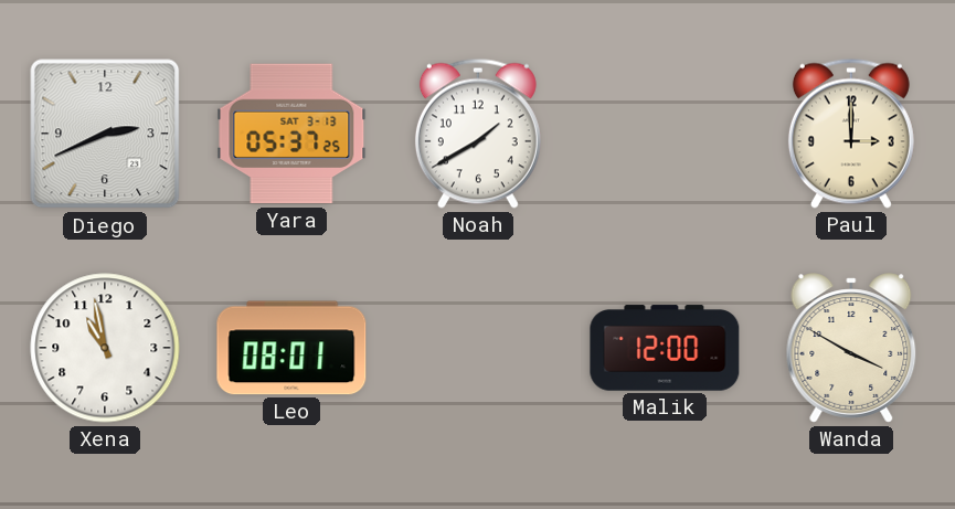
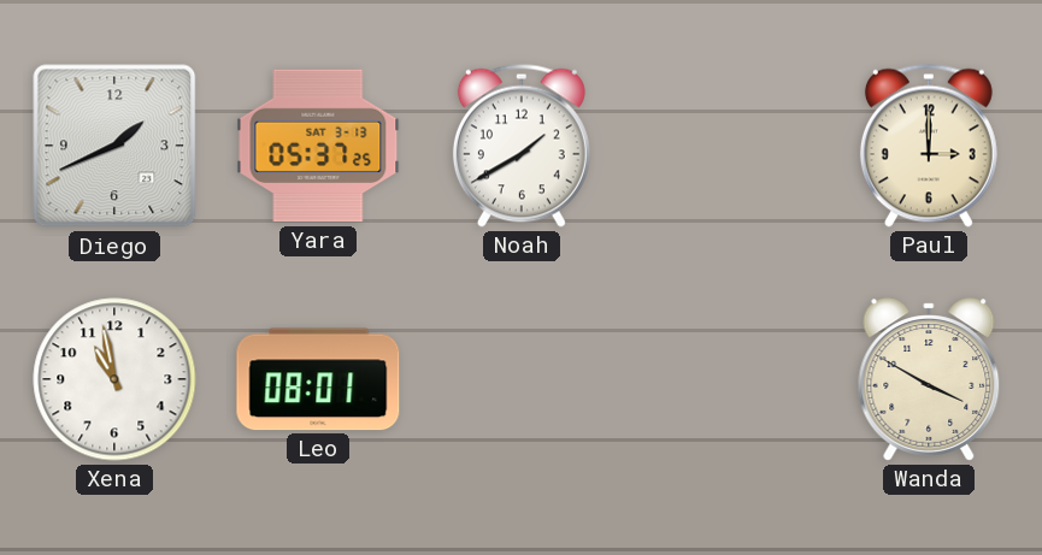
Diego: 2:41 -> 1:41
Malik: 12:00 -> none
